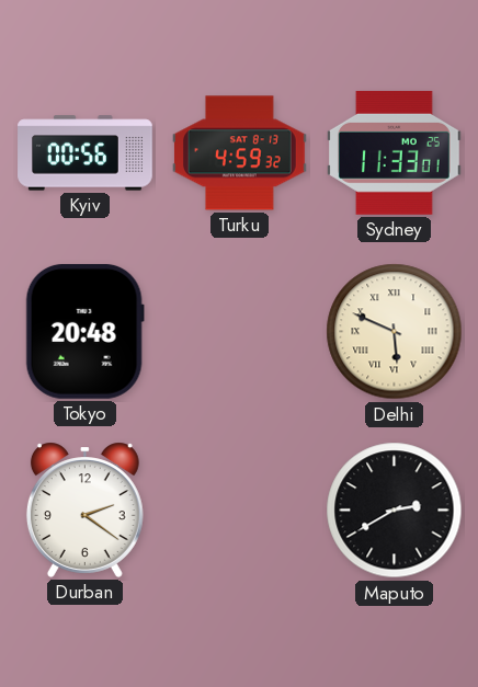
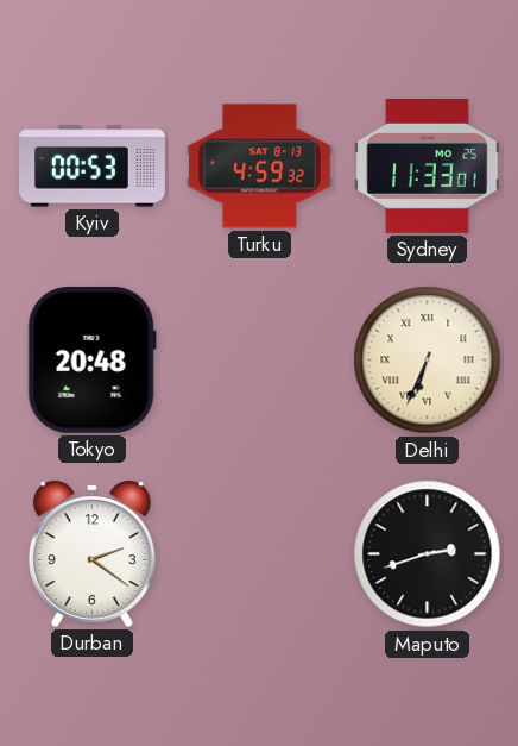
Kyiv: 00:56 -> 00:53
Delhi: 5:49 -> 6:34
Maputo: 2:40 -> 2:42
